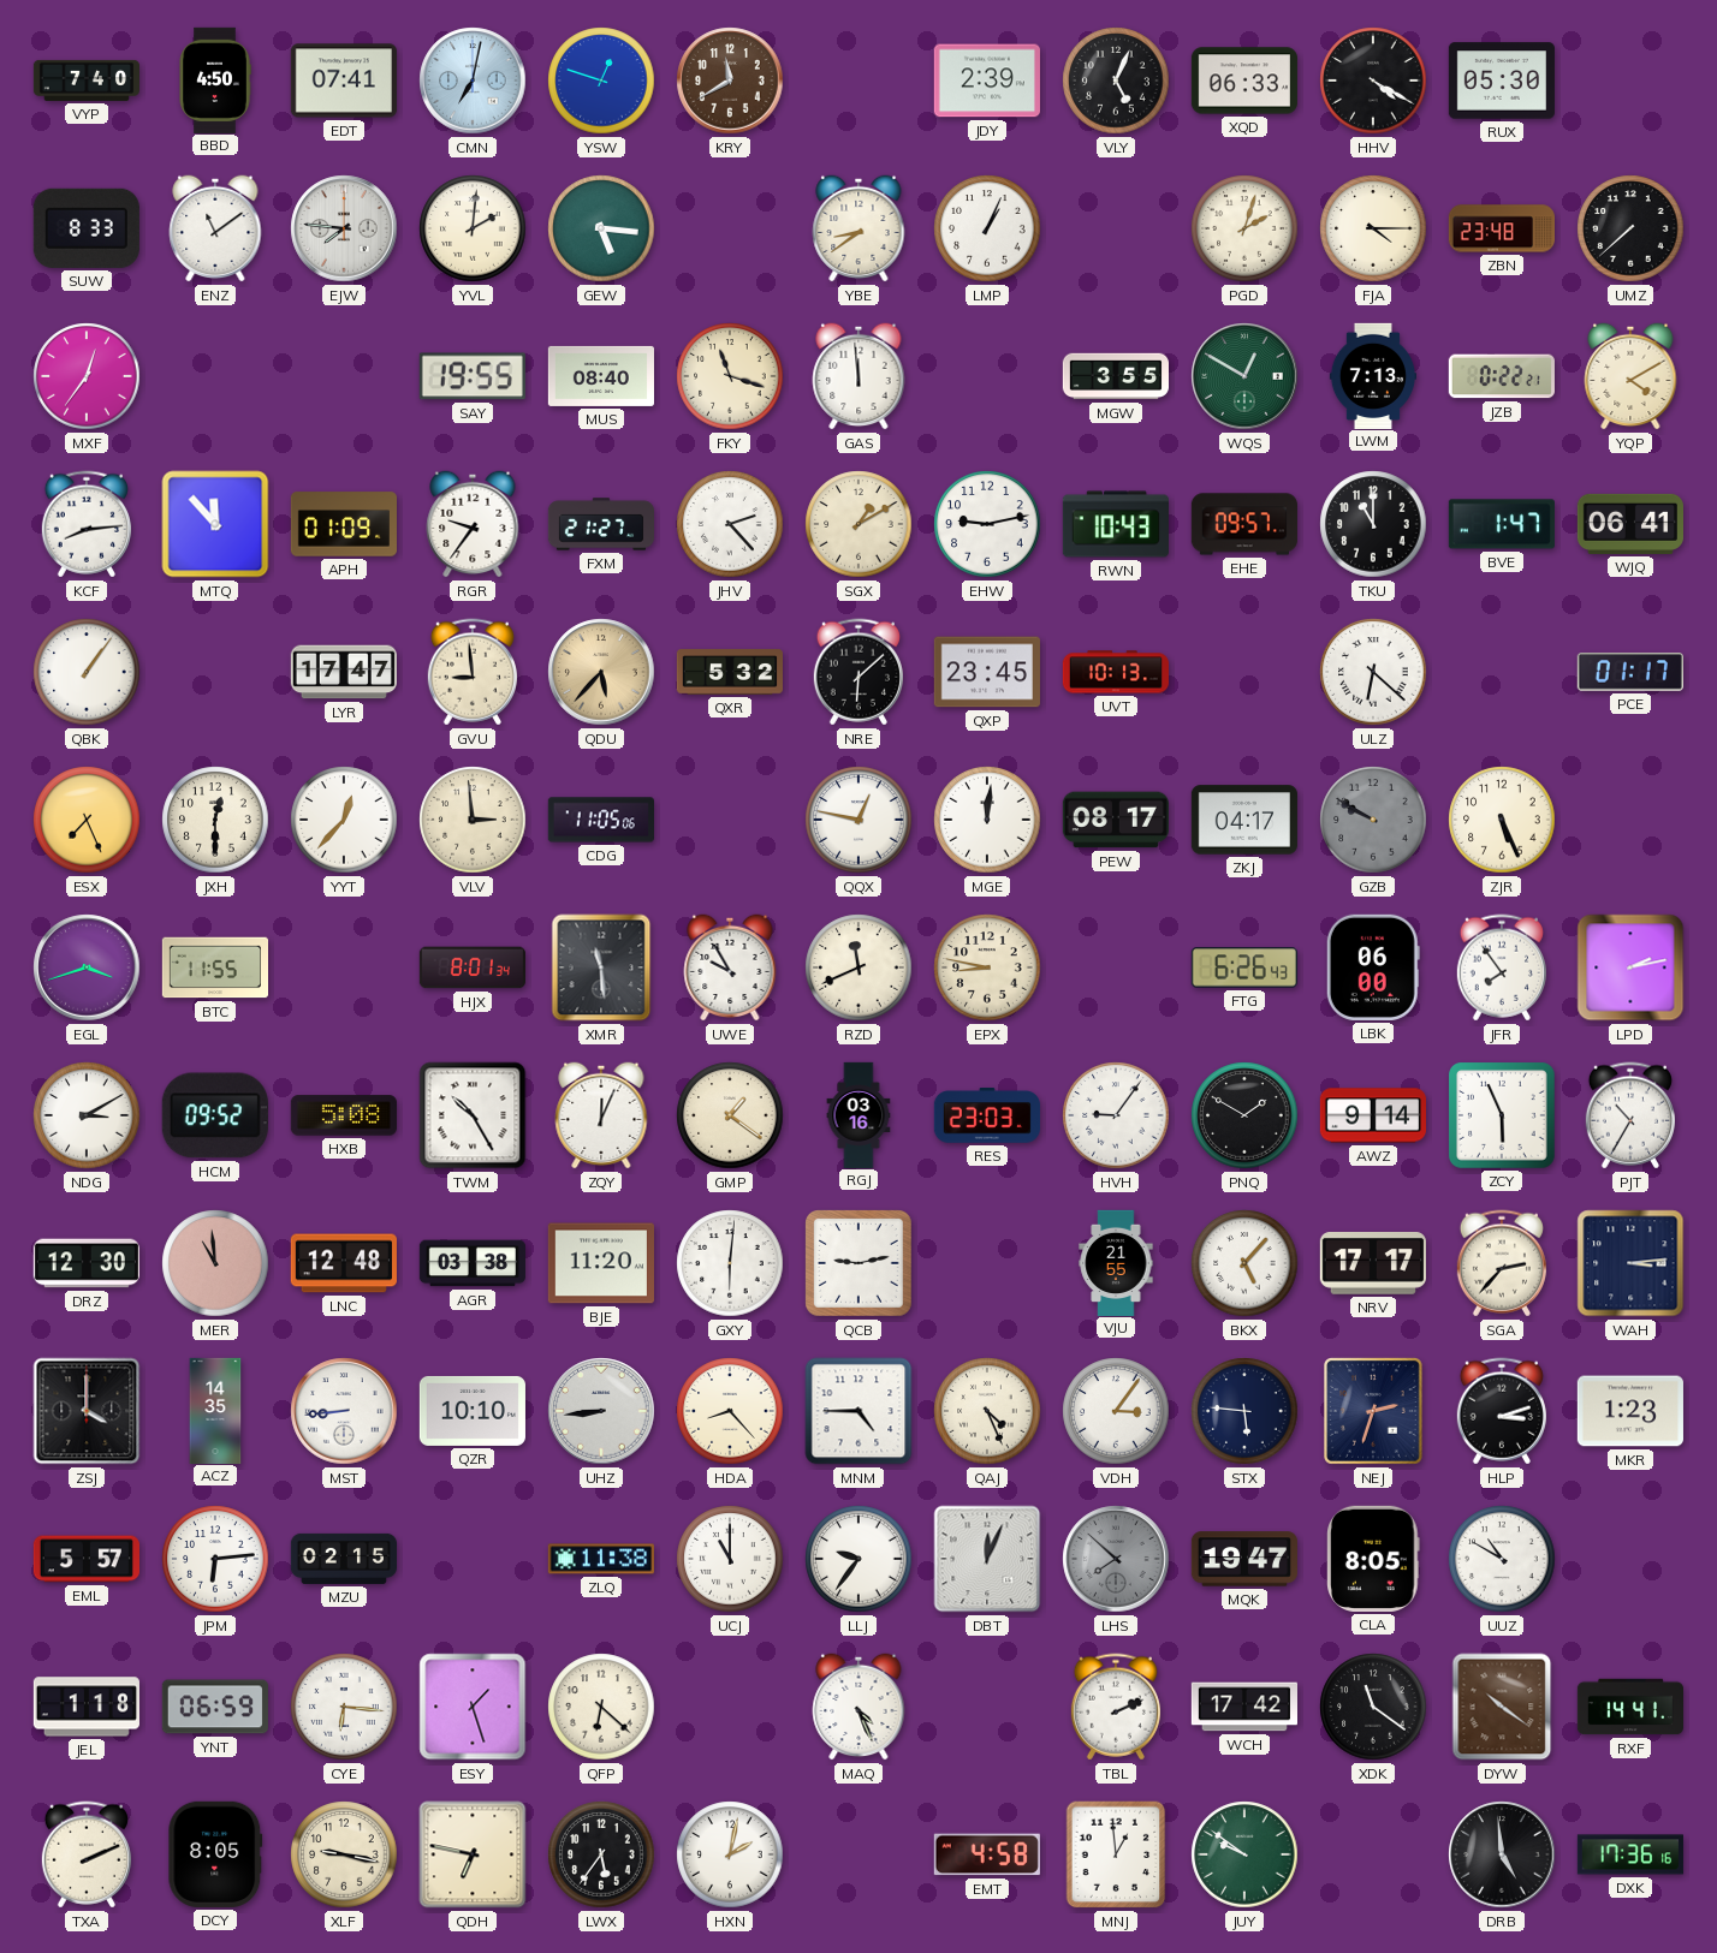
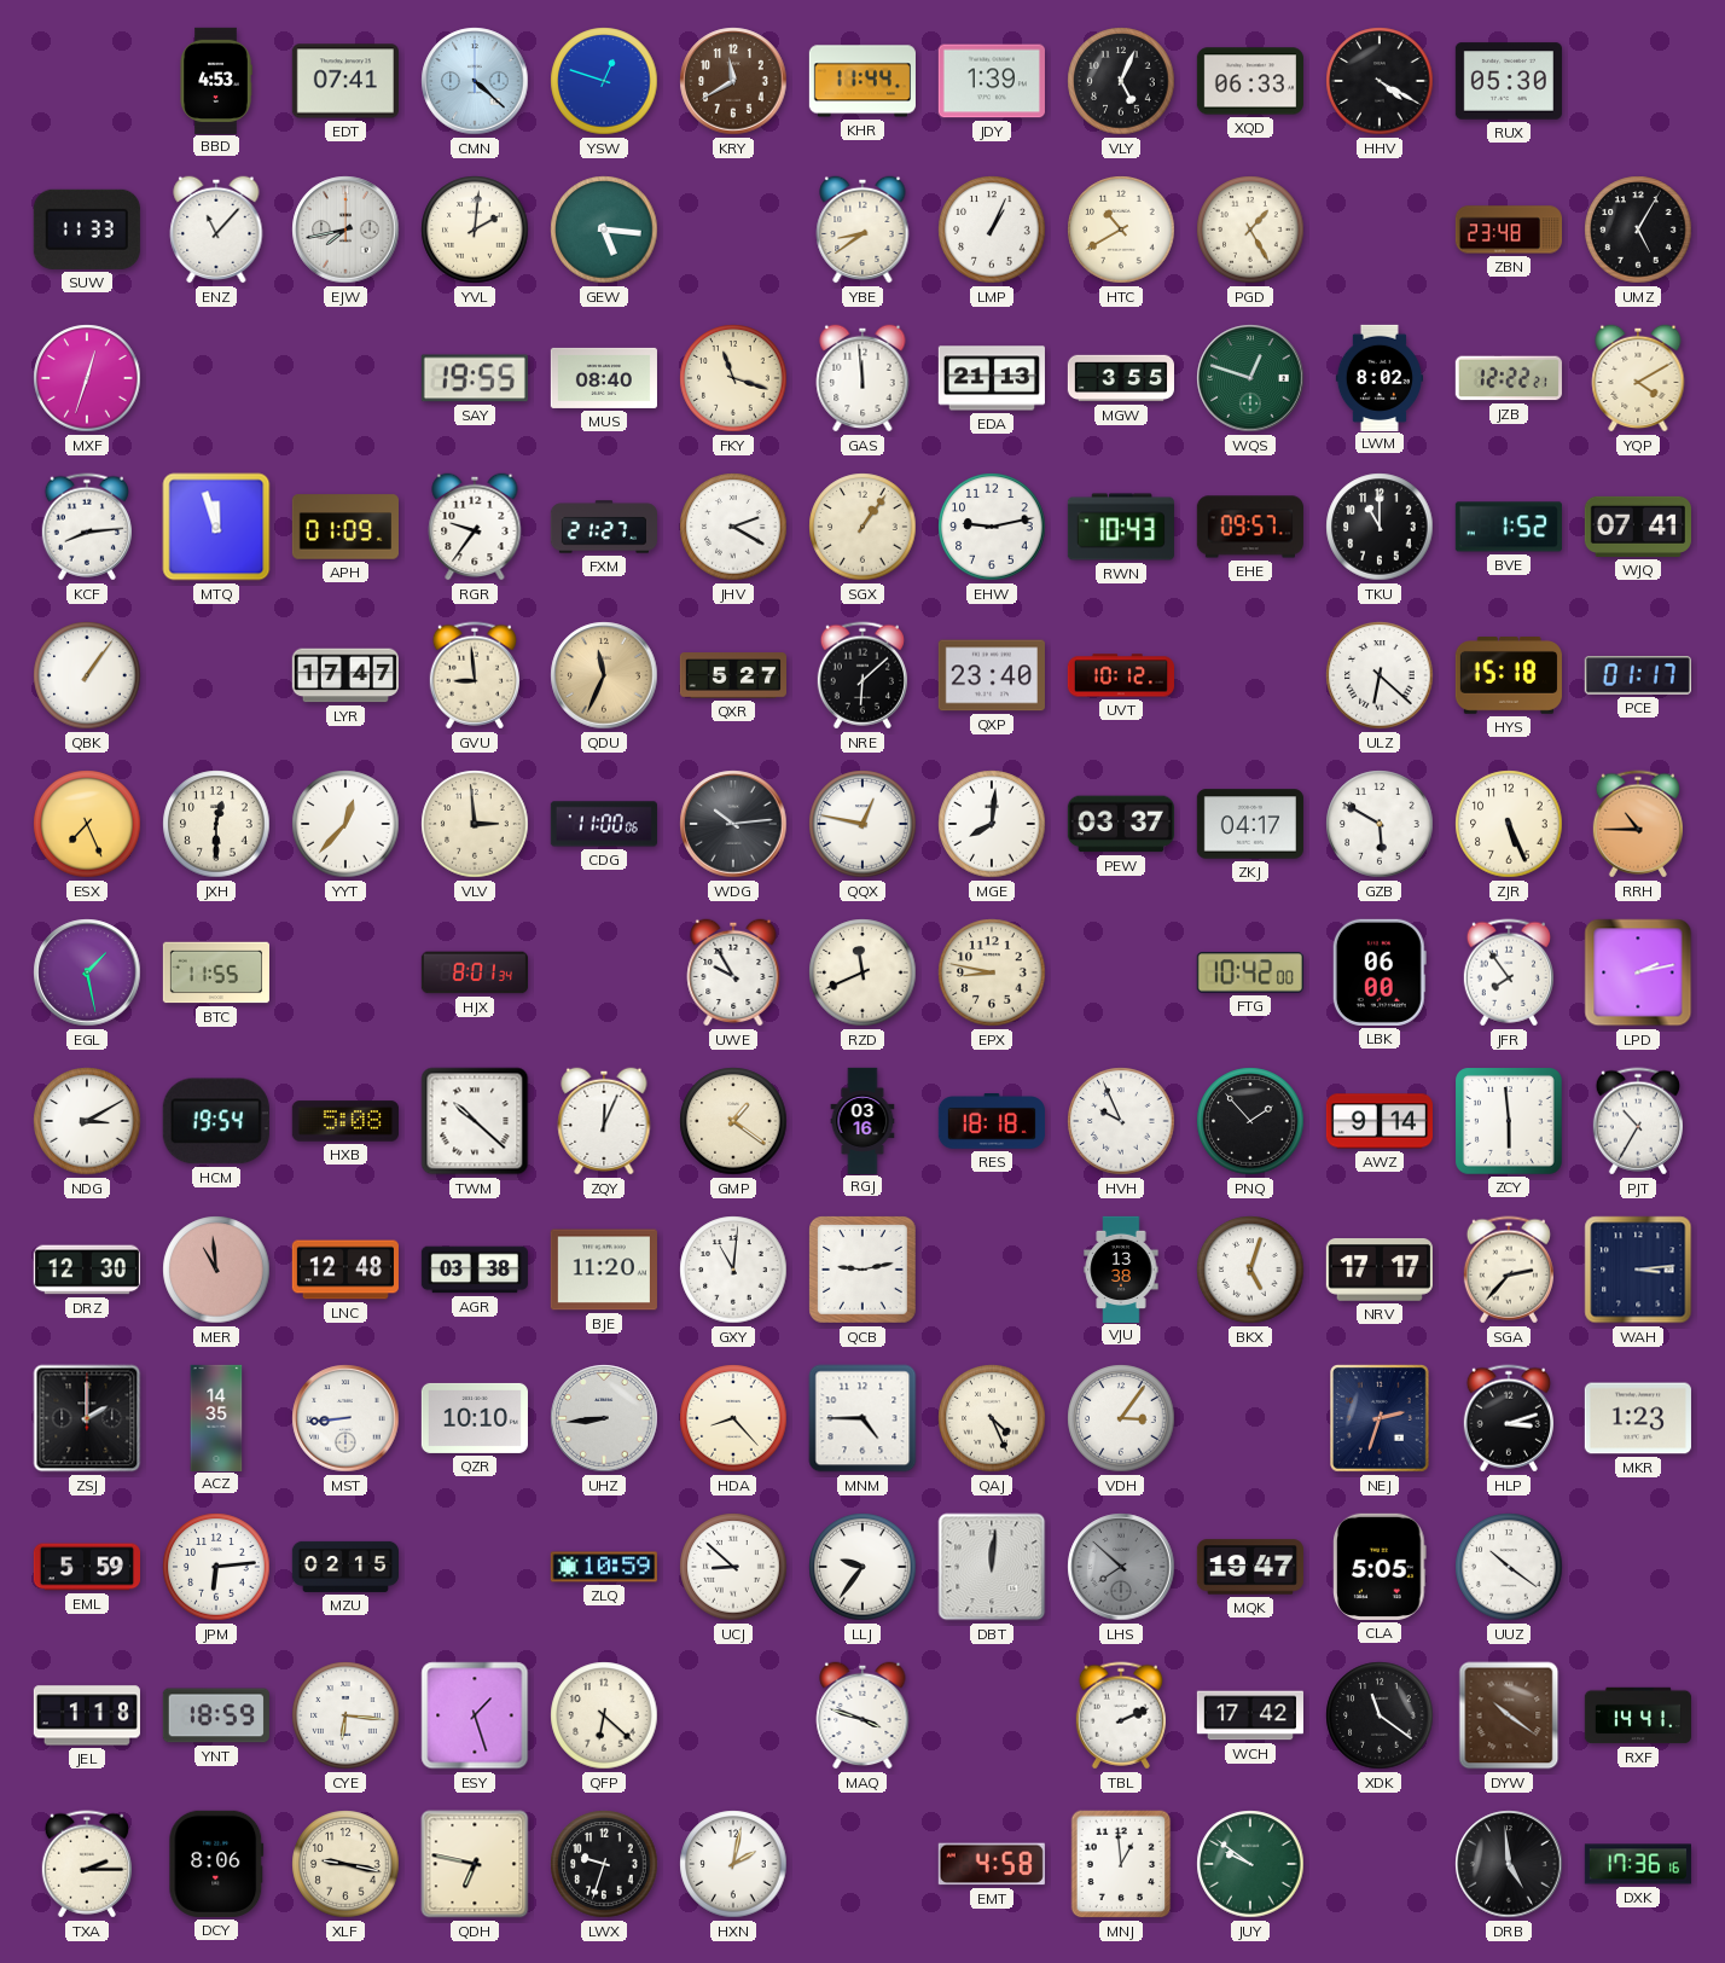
VYP: 7:40 -> none
BBD: 4:50 -> 4:53
CMN: 7:02 -> 4:22
KHR: none -> 11:44
JDY: 2:39 -> 1:39
SUW: 8:33 -> 11:33
ENZ: 11:09 -> 11:07
EJW: 7:46 -> 7:43
HTC: none -> 10:40
PGD: 2:03 -> 1:25
FJA: 4:15 -> none
UMZ: 7:38 -> 5:05
MXF: 12:36 -> 12:33
EDA: none -> 21:13
WQS: 12:50 -> 12:48
LWM: 7:13 -> 8:02
JZB: 0:22 -> 12:22
MTQ: 11:53 -> 11:57
JHV: 2:23 -> 2:20
SGX: 1:10 -> 1:06
BVE: 1:47 -> 1:52
WJQ: 06:41 -> 07:41
QDU: 5:37 -> 11:34
QXR: 5:32 -> 5:27
QXP: 23:45 -> 23:40
UVT: 10:13 -> 10:12
HYS: none -> 15:18
CDG: 11:05 -> 11:00
WDG: none -> 10:14
MGE: 12:01 -> 8:01
PEW: 08:17 -> 03:37
GZB: 9:50 -> 5:50
GZB dial: grey -> white
RRH: none -> 10:45
EGL: 3:42 -> 1:28
XMR: 11:29 -> none
FTG: 6:26 -> 10:42
HCM: 09:52 -> 19:54
TWM: 10:25 -> 10:22
RES: 23:03 -> 18:18
HVH: 9:06 -> 9:56
PNQ: 1:50 -> 1:53
ZCY: 5:56 -> 5:59
GXY: 6:01 -> 11:01
VJU: 21:55 -> 13:38
BKX: 5:07 -> 5:03
ZSJ: 4:00 -> 2:00
STX: 5:46 -> none
EML: 5:57 -> 5:59
ZLQ: 11:38 -> 10:59
UCJ: 11:00 -> 8:52
DBT: 12:04 -> 12:01
CLA: 8:05 -> 5:05
UUZ: 10:50 -> 10:21
YNT: 06:59 -> 18:59
MAQ: 4:26 -> 3:48
TXA: 2:11 -> 2:15
DCY: 8:05 -> 8:06
LWX: 5:36 -> 9:33
